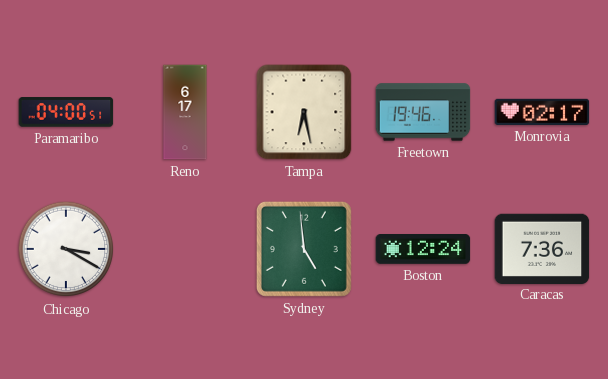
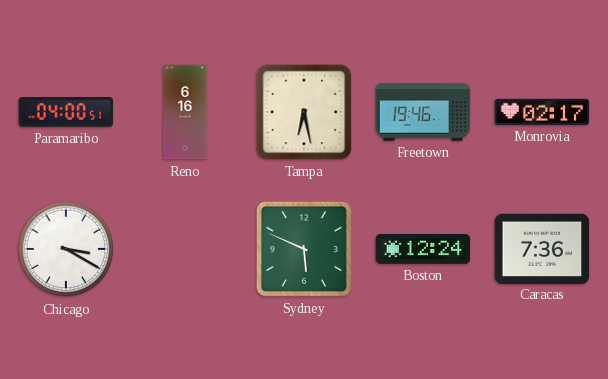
Reno: 6:17 -> 6:16
Sydney: 4:59 -> 5:49
